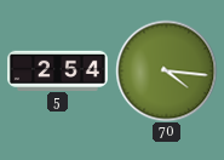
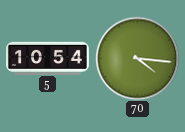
5: 2:54 -> 10:54
